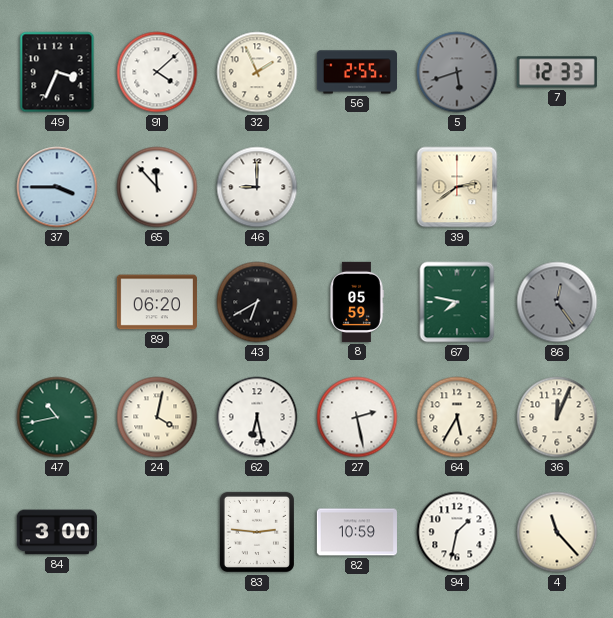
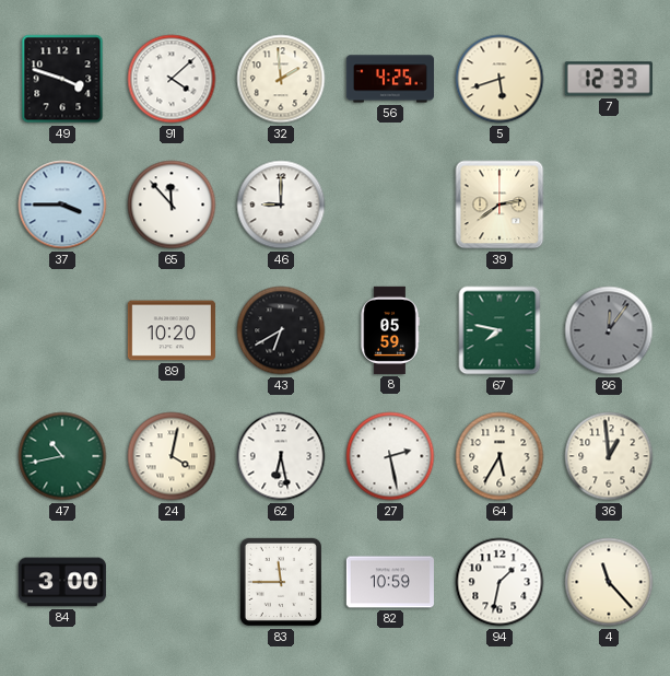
49: 3:34 -> 3:48
32: 1:56 -> 1:59
56: 2:55 -> 4:25
5 dial: grey -> cream
89: 06:20 -> 10:20
86: 12:24 -> 12:06
36: 12:04 -> 12:59
83: 2:46 -> 11:45
